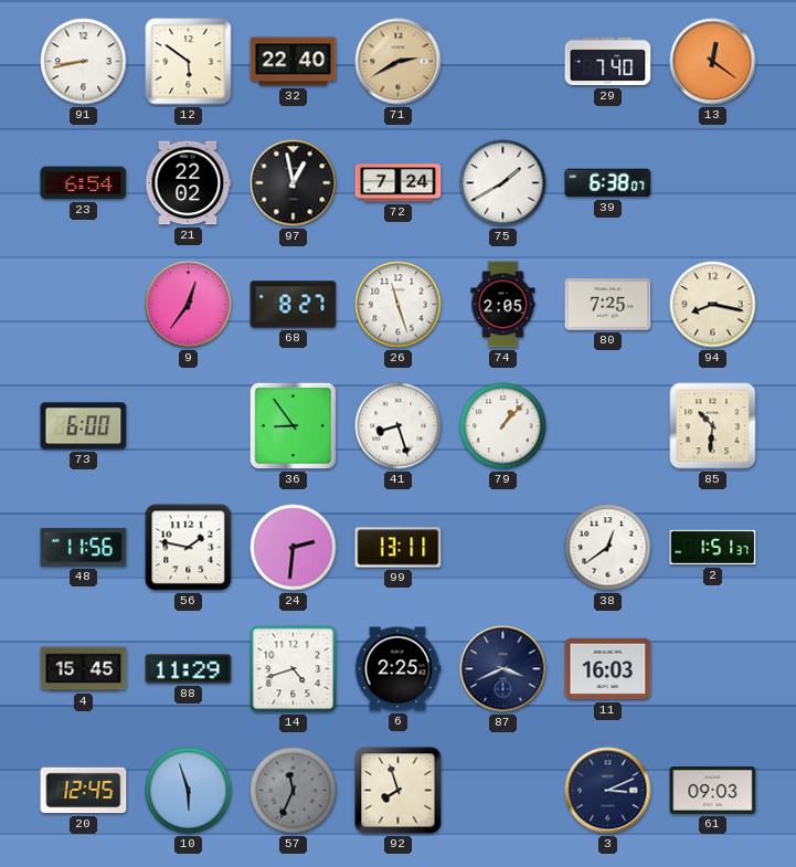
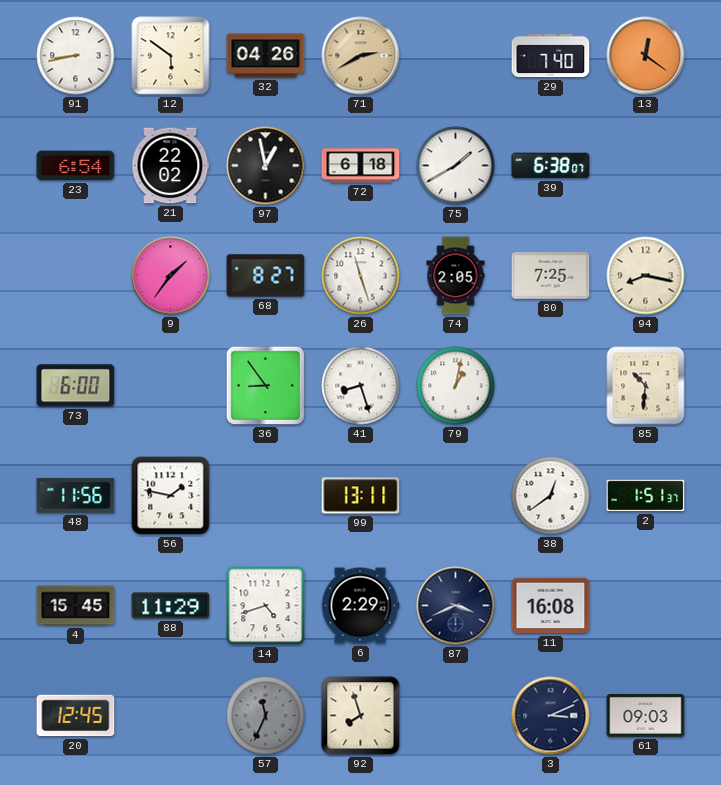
32: 22:40 -> 04:26
72: 7:24 -> 6:18
9: 12:36 -> 1:36
79: 1:07 -> 1:02
24: 2:31 -> none
6: 2:25 -> 2:29
11: 16:03 -> 16:08
10: 5:57 -> none
